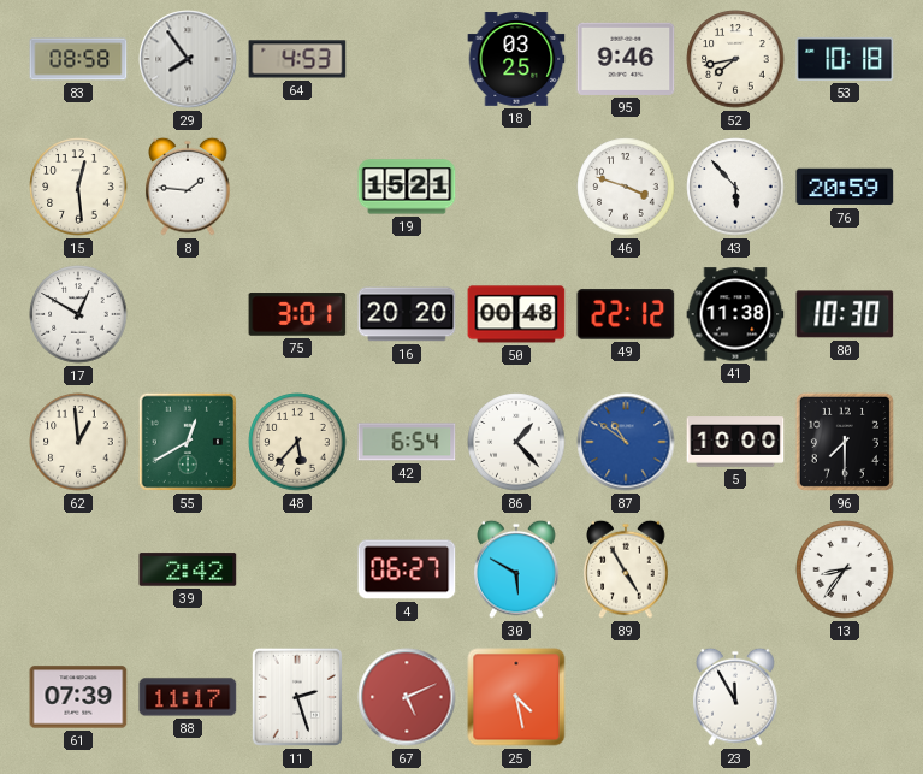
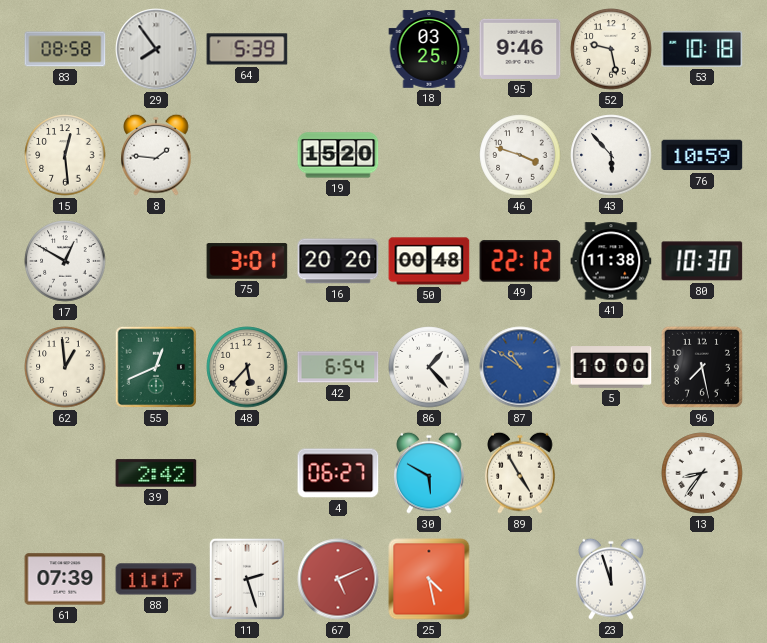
64: 4:53 -> 5:39
52: 7:43 -> 9:28
19: 15:21 -> 15:20
76: 20:59 -> 10:59
55: 12:40 -> 12:41
96: 7:30 -> 7:28
23: 11:55 -> 11:57
